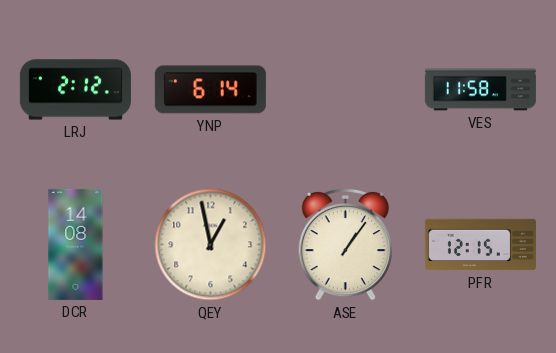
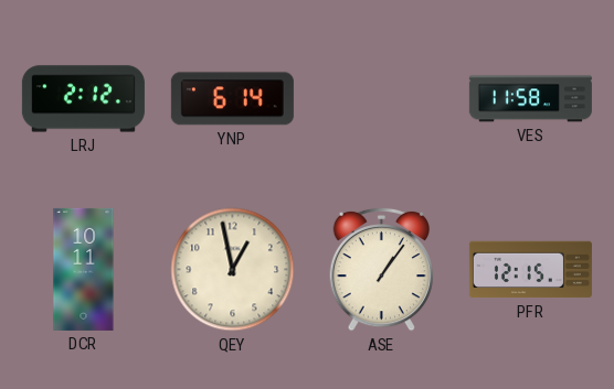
DCR: 14:08 -> 10:11
